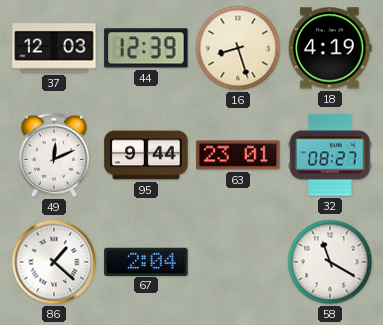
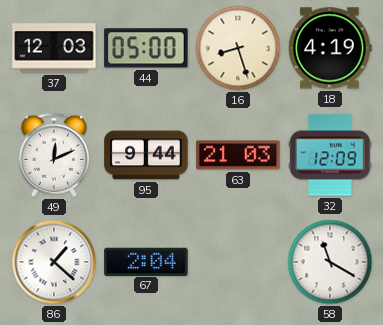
44: 12:39 -> 05:00
63: 23:01 -> 21:03
32: 08:27 -> 12:09
